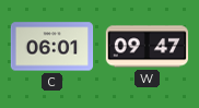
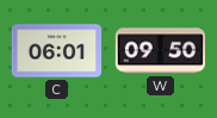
W: 09:47 -> 09:50
